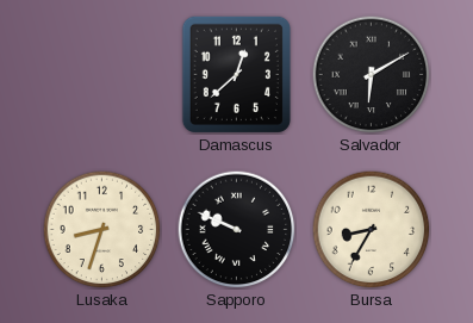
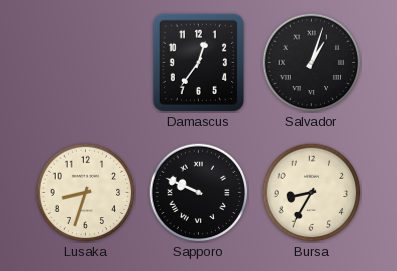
Damascus: 12:38 -> 12:36
Salvador: 6:10 -> 1:03
